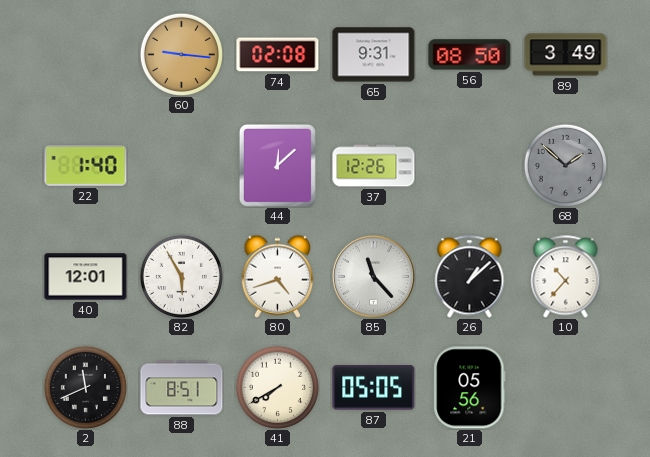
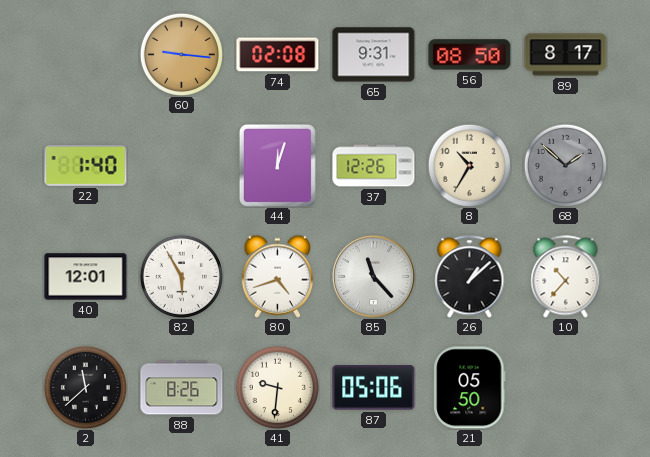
89: 3:49 -> 8:17
44: 12:08 -> 12:03
8: none -> 10:35
2: 11:41 -> 11:38
88: 8:51 -> 8:26
41: 7:40 -> 9:31
87: 05:05 -> 05:06
21: 05:56 -> 05:50
